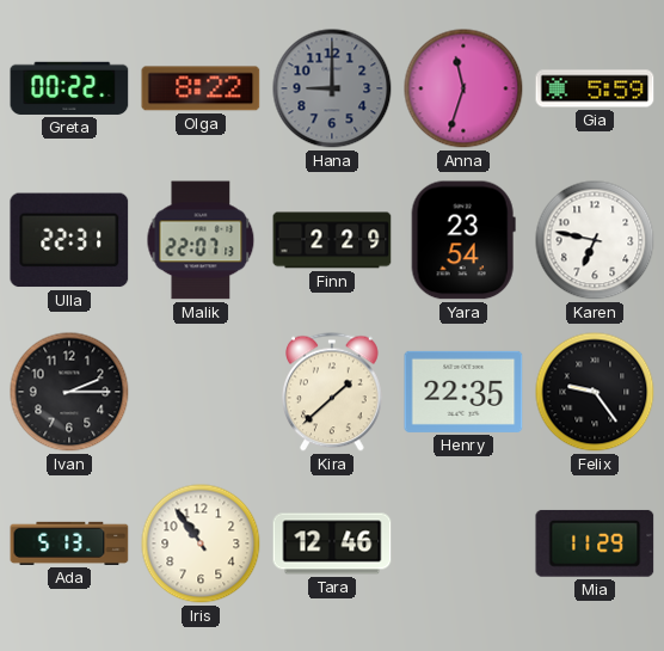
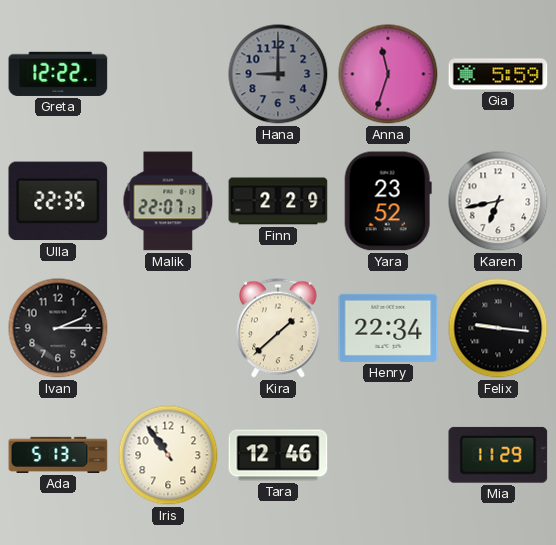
Greta: 00:22 -> 12:22
Olga: 8:22 -> none
Ulla: 22:31 -> 22:35
Yara: 23:54 -> 23:52
Karen: 6:47 -> 6:43
Henry: 22:35 -> 22:34
Felix: 9:24 -> 9:16
